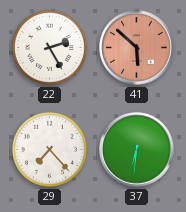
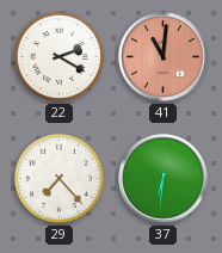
22: 2:25 -> 2:20
41: 5:52 -> 11:01
